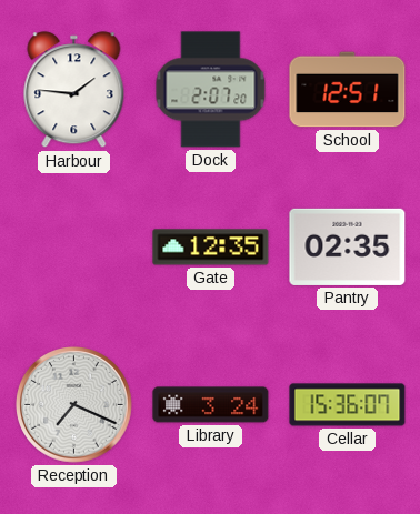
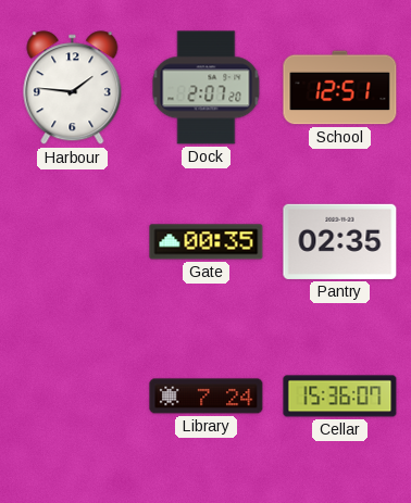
Gate: 12:35 -> 00:35
Reception: 7:19 -> none
Library: 3:24 -> 7:24
